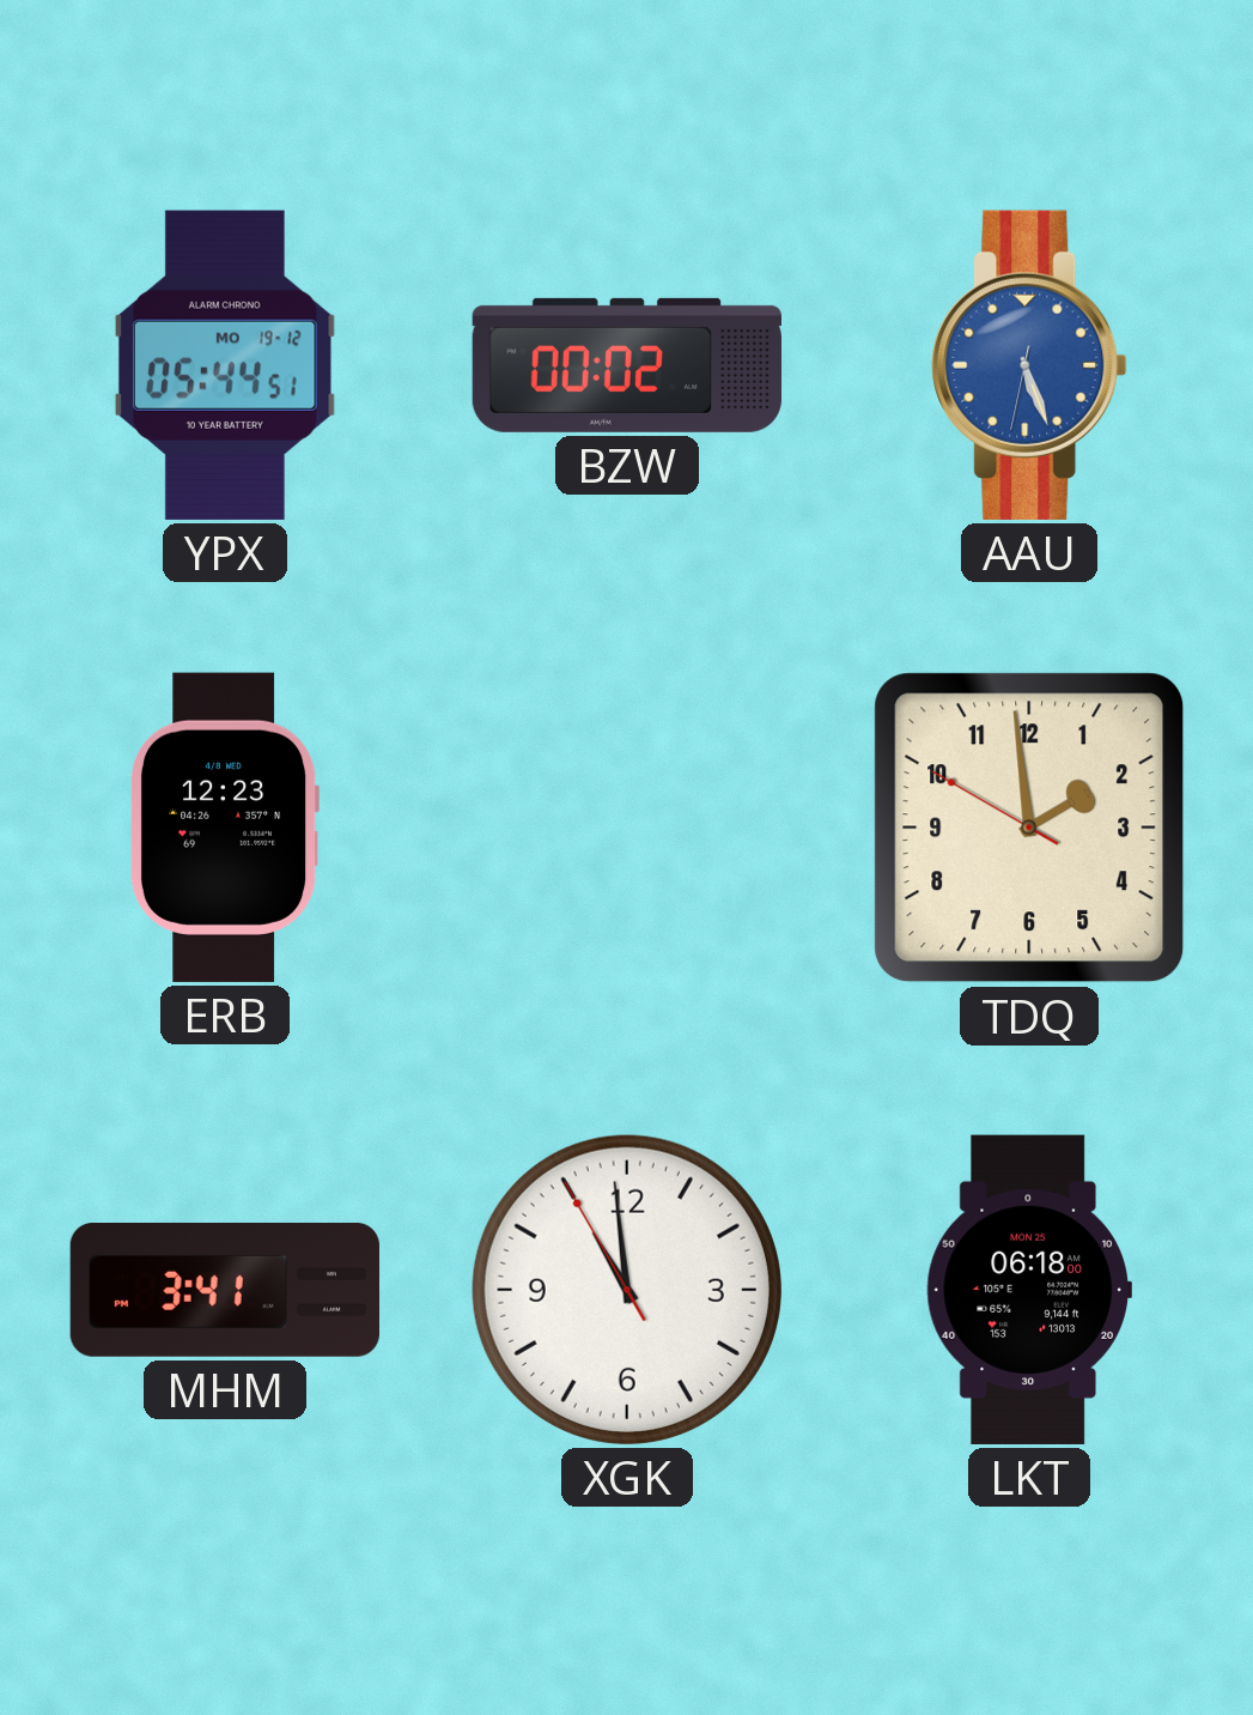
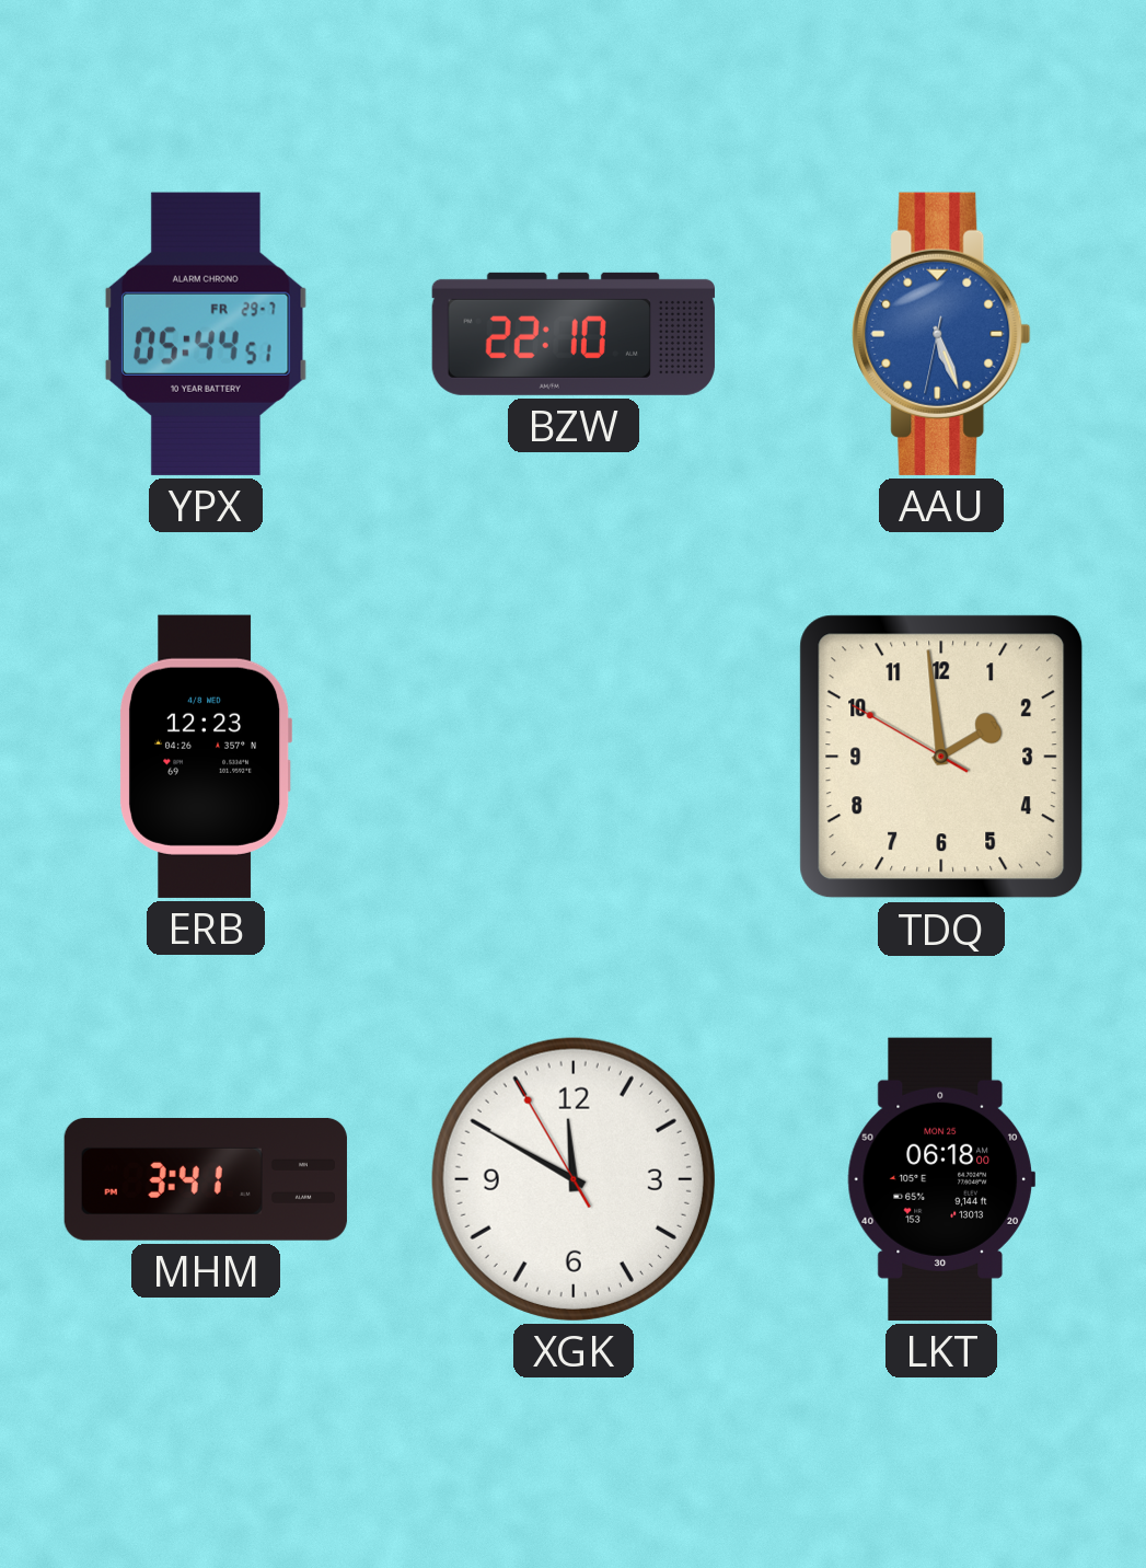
YPX date: MO 19-12 -> FR 29-7
BZW: 00:02 -> 22:10
XGK: 10:58 -> 11:49
